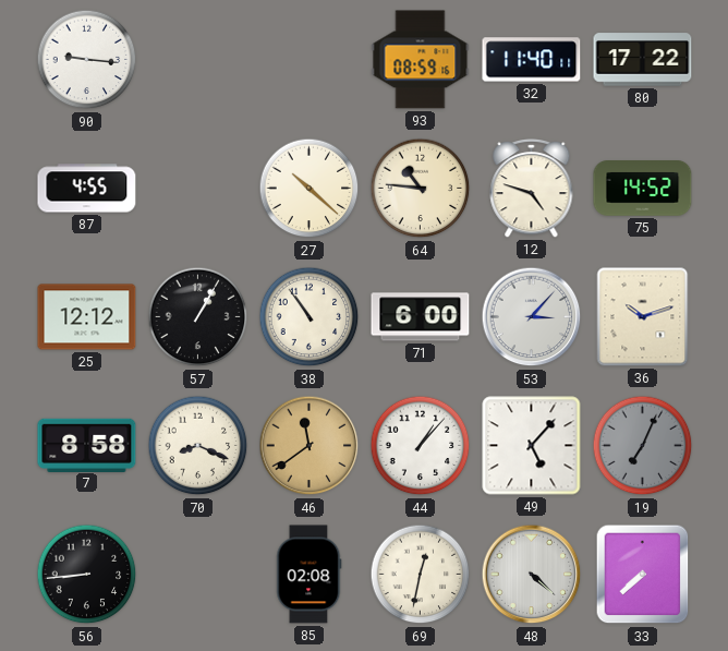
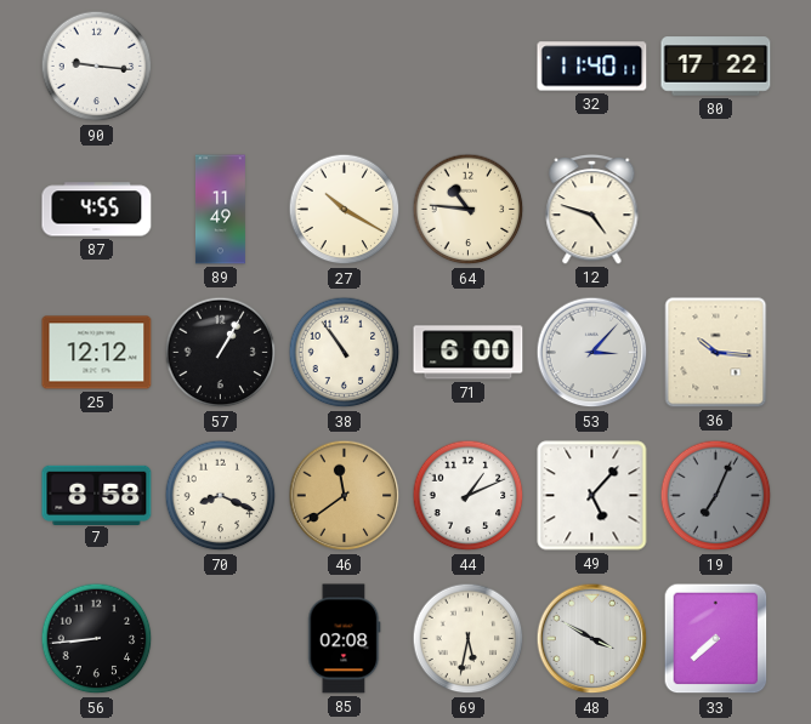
93: 08:59 -> none
89: none -> 11:49
27: 10:22 -> 10:20
75: 14:52 -> none
36: 10:12 -> 10:16
44: 1:07 -> 1:11
69: 12:32 -> 5:32
48: 4:22 -> 3:50
